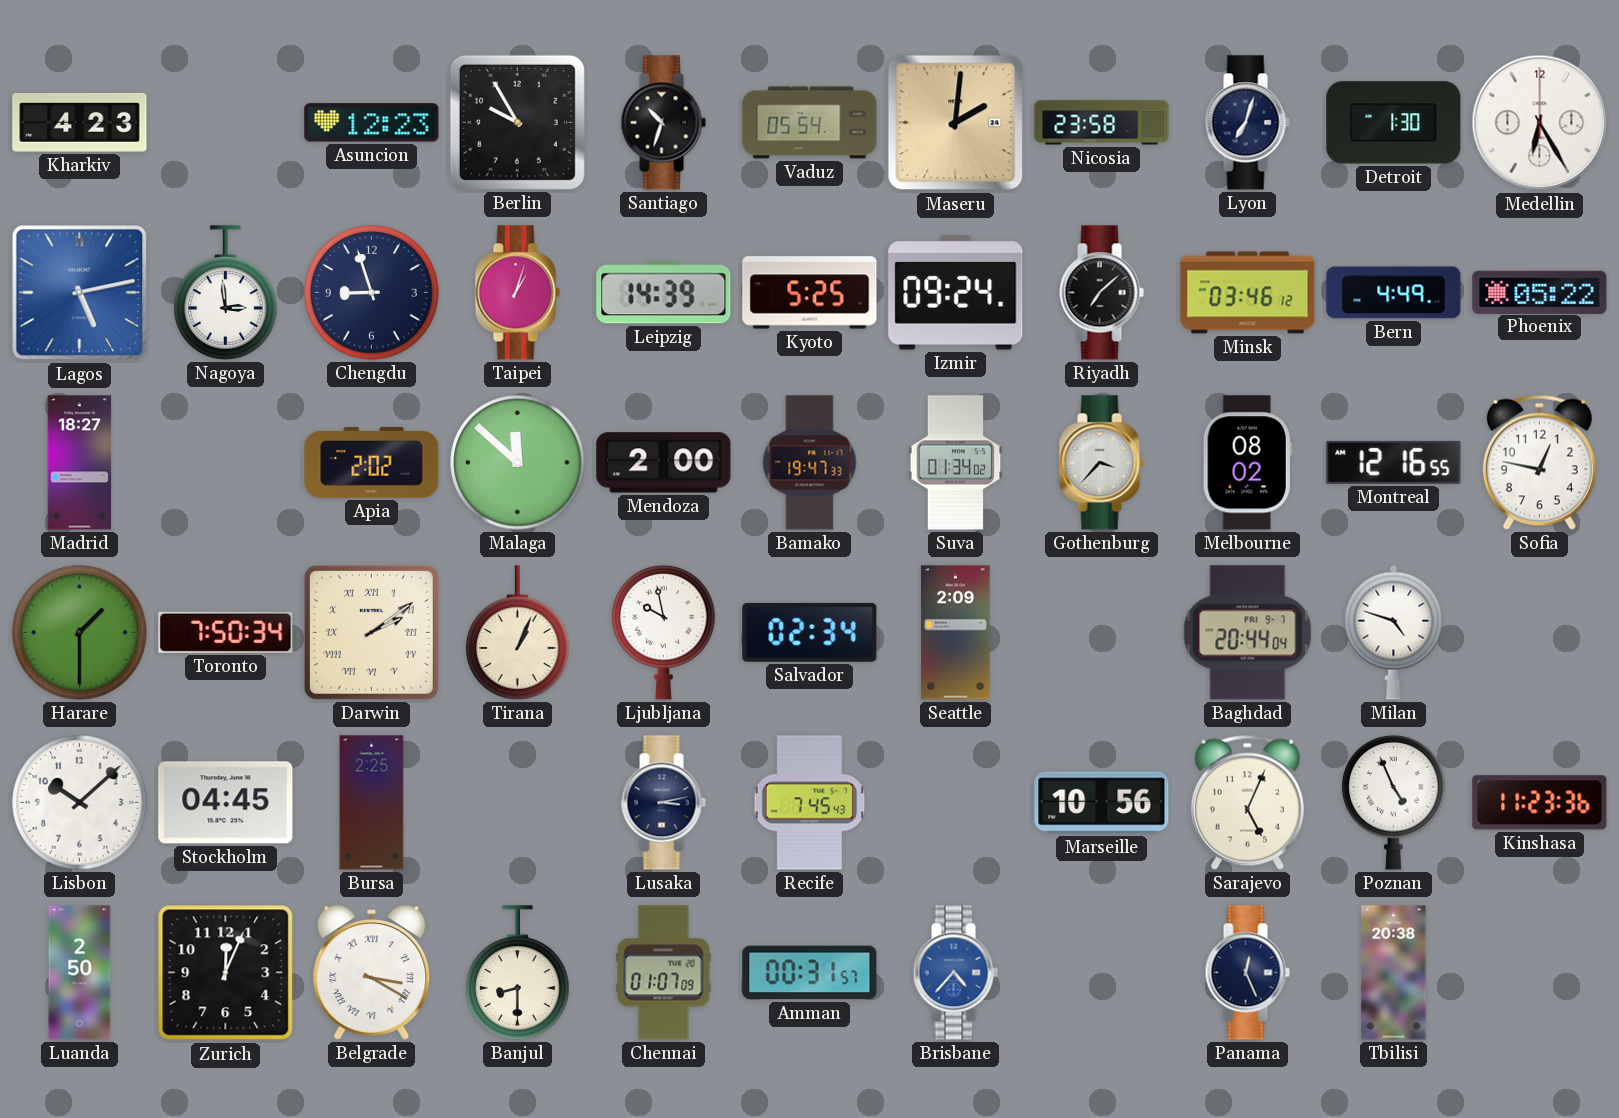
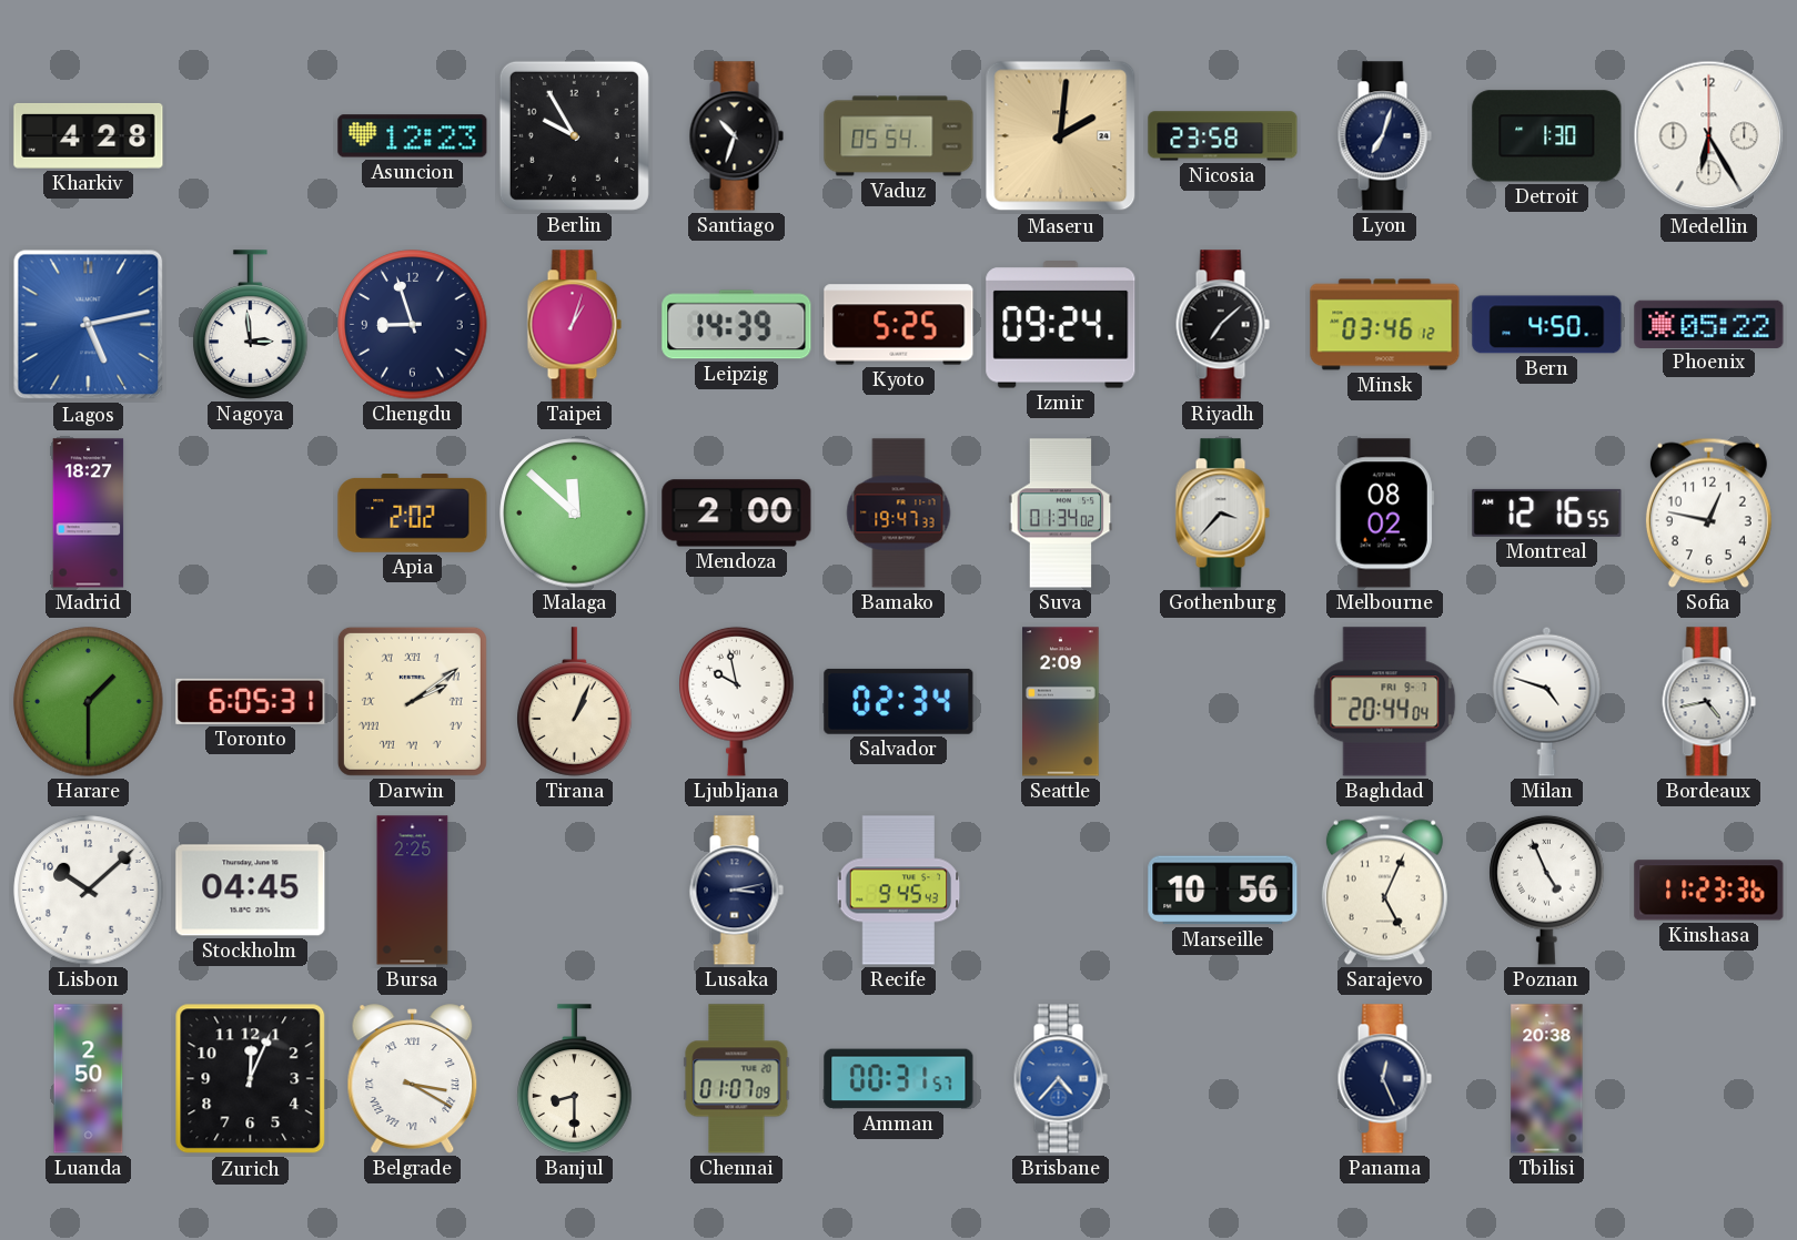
Kharkiv: 4:23 -> 4:28
Bern: 4:49 -> 4:50
Toronto: 7:50 -> 6:05
Bordeaux: none -> 4:43
Recife: 7:45 -> 9:45
